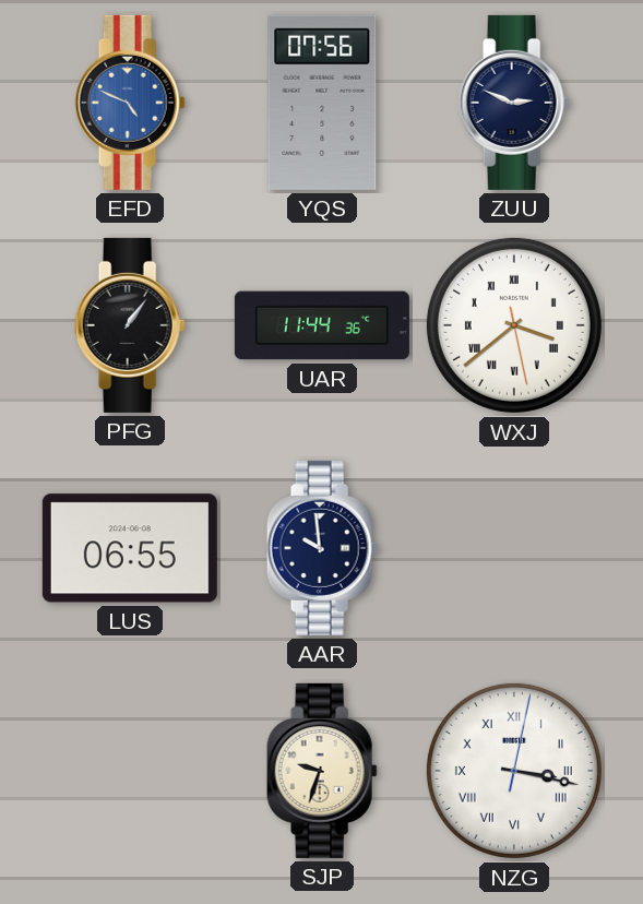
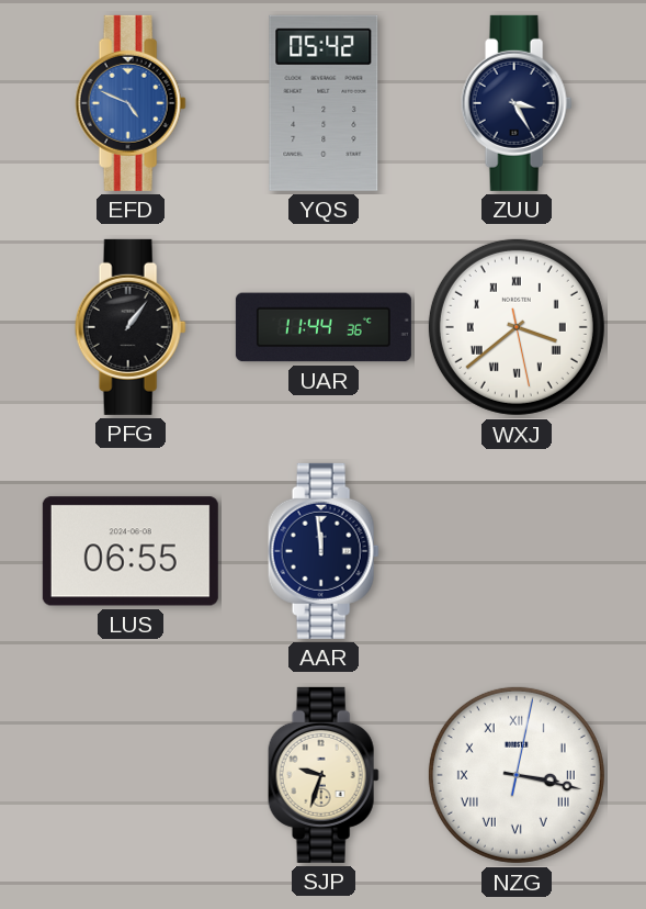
YQS: 07:56 -> 05:42
ZUU: 2:49 -> 3:25
AAR: 9:59 -> 11:59
